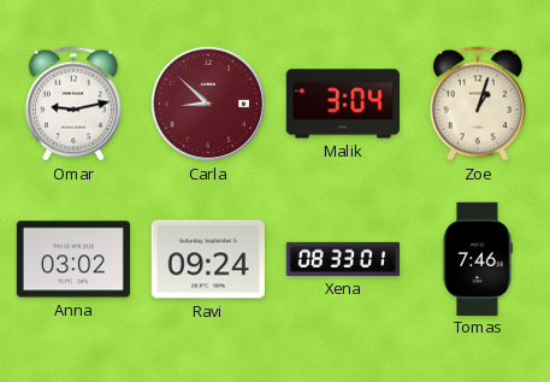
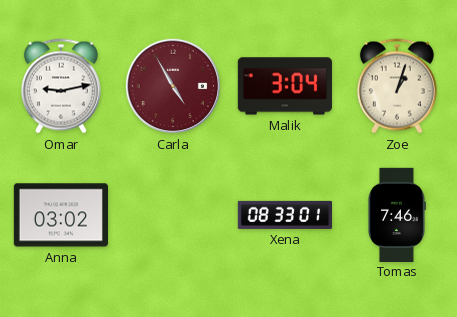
Carla: 8:52 -> 4:55
Ravi: 09:24 -> none
